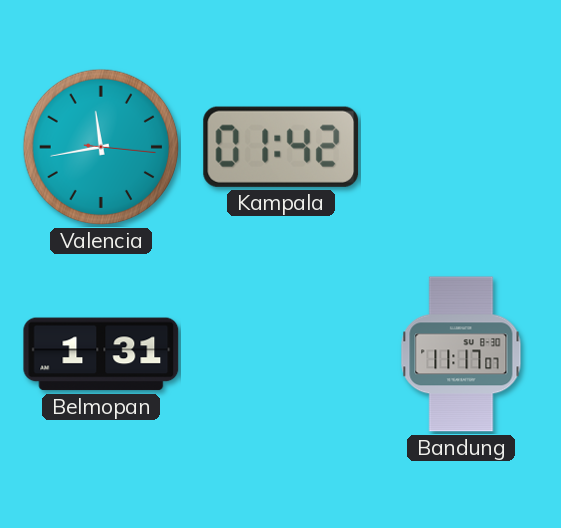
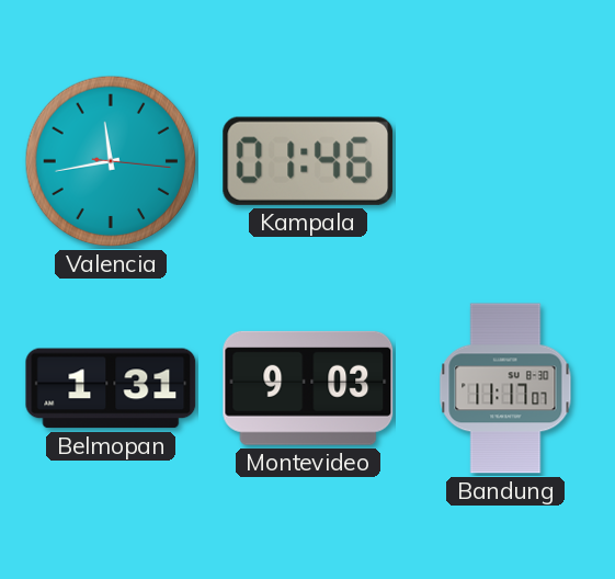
Kampala: 01:42 -> 01:46
Montevideo: none -> 9:03
